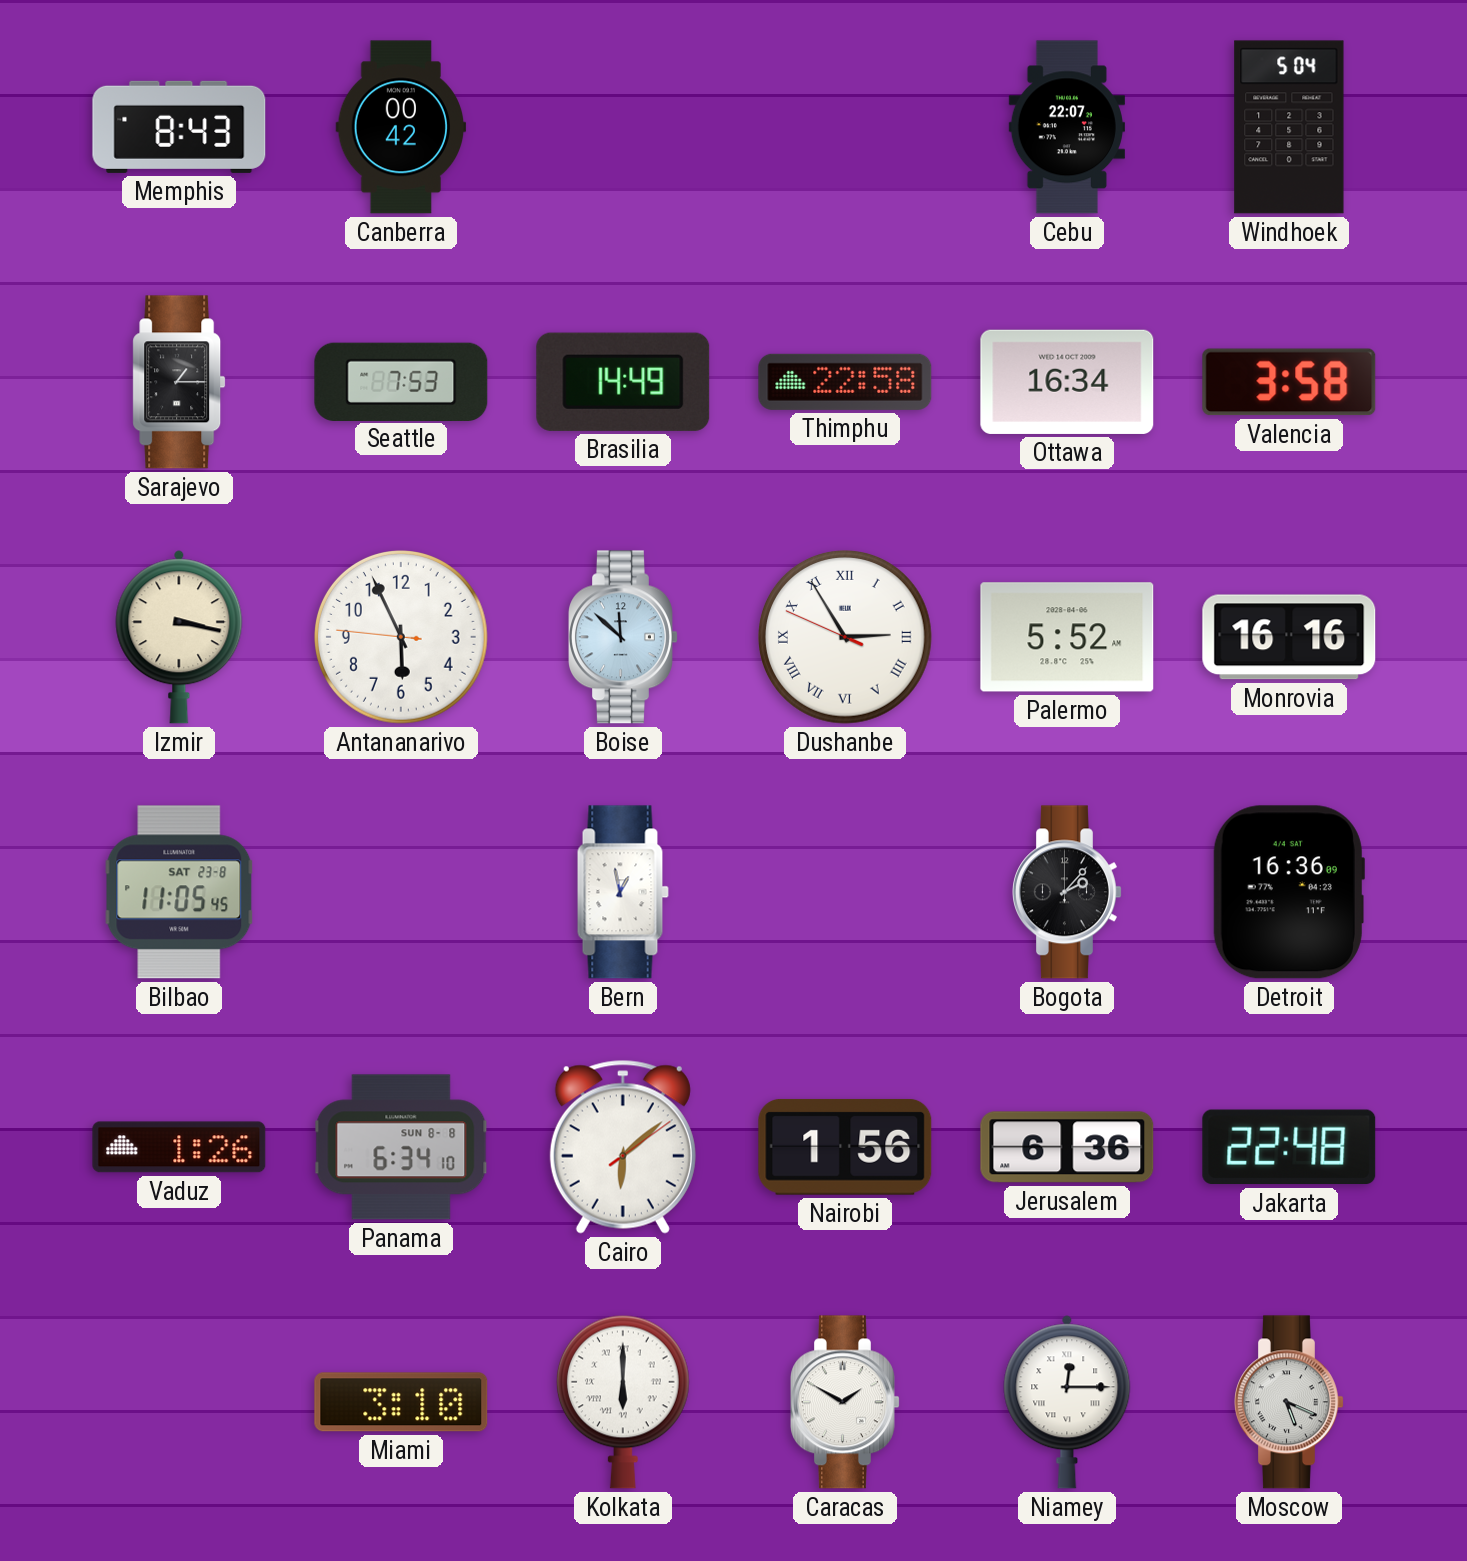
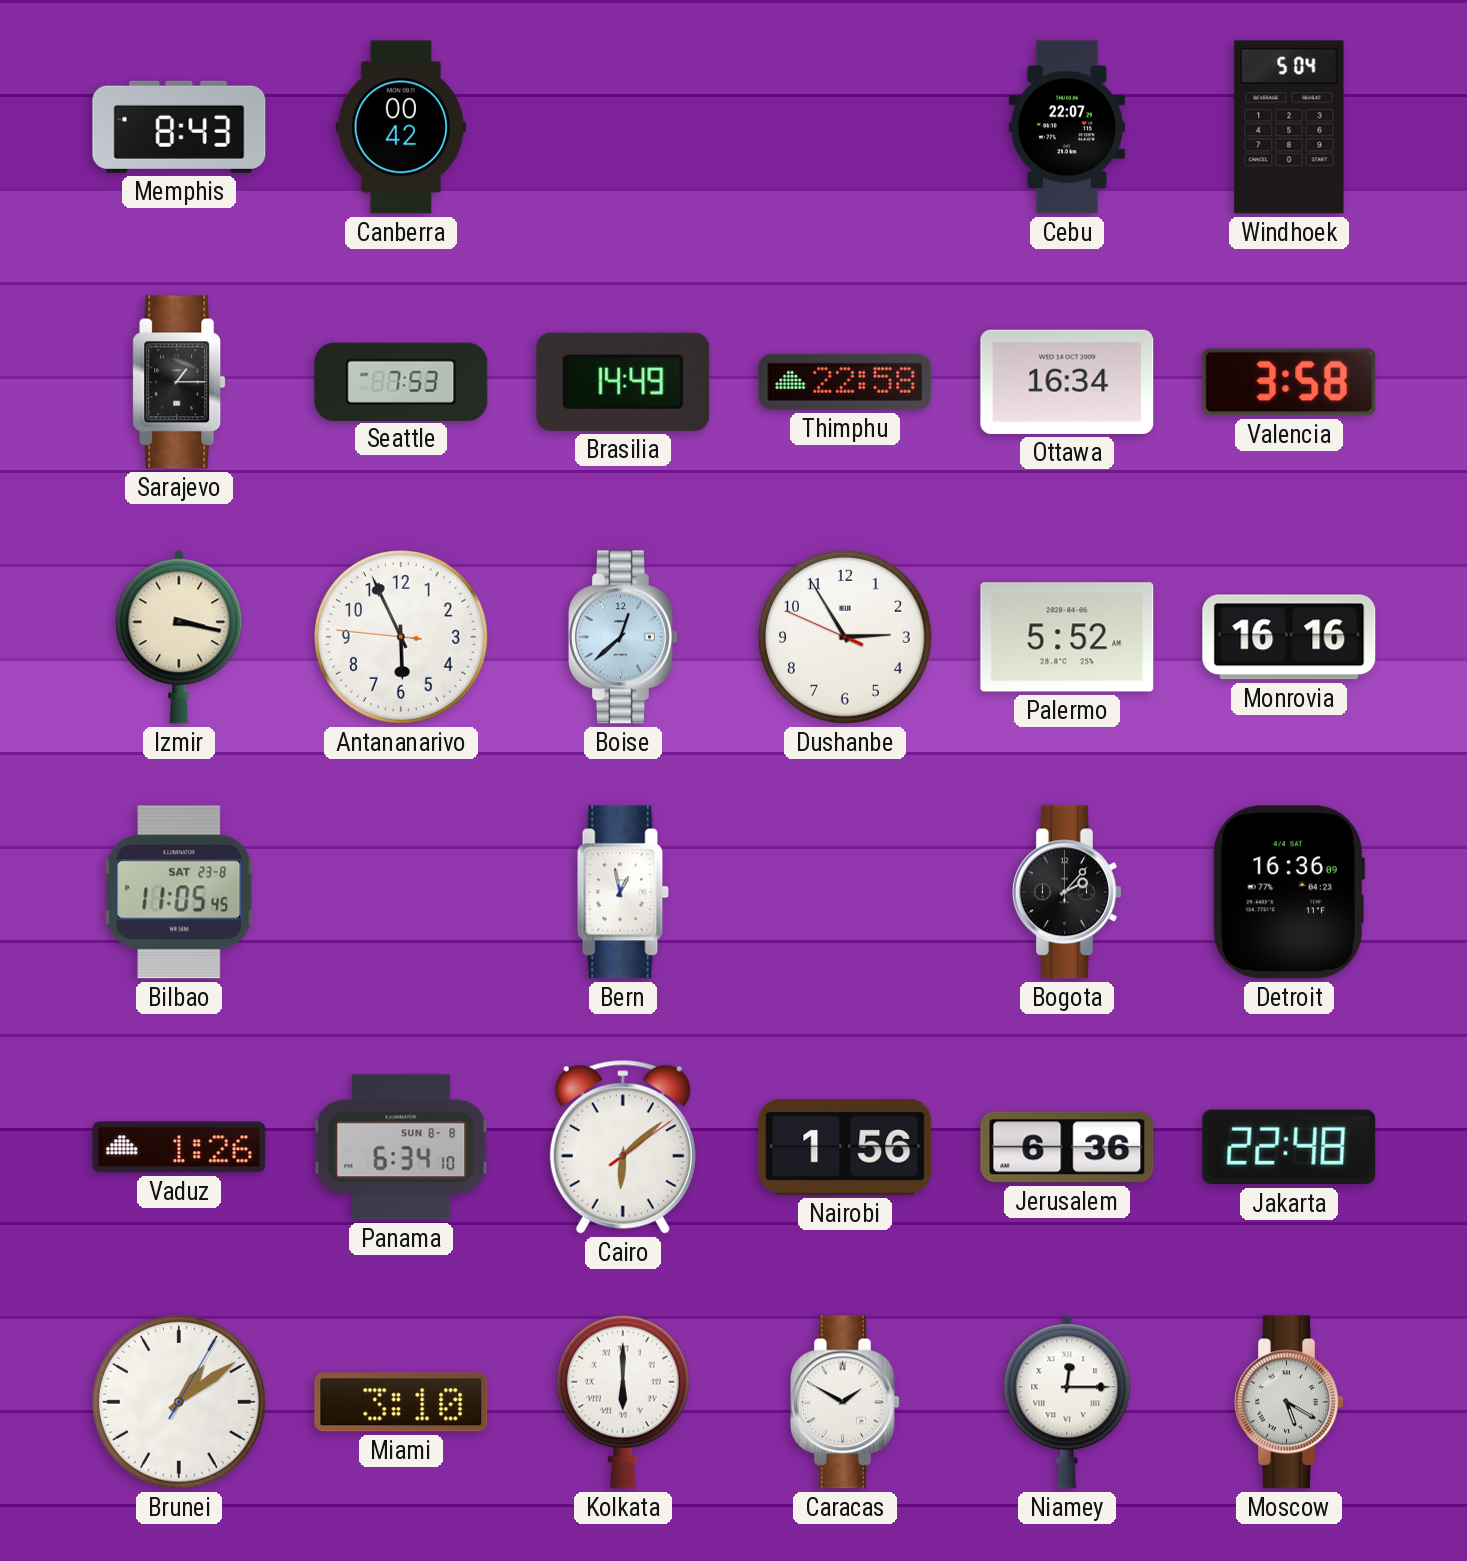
Boise: 11:52 -> 12:38
Dushanbe numerals: Roman -> Arabic
Brunei: none -> 1:09
Moscow: 5:19 -> 5:20
